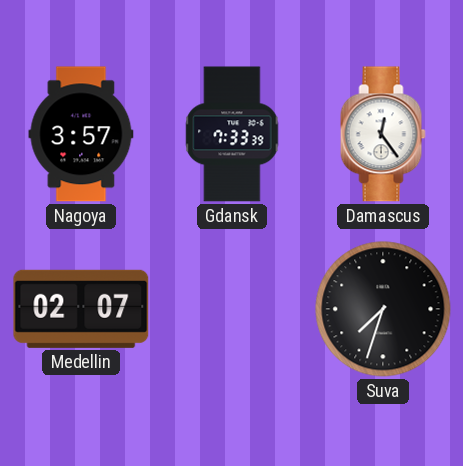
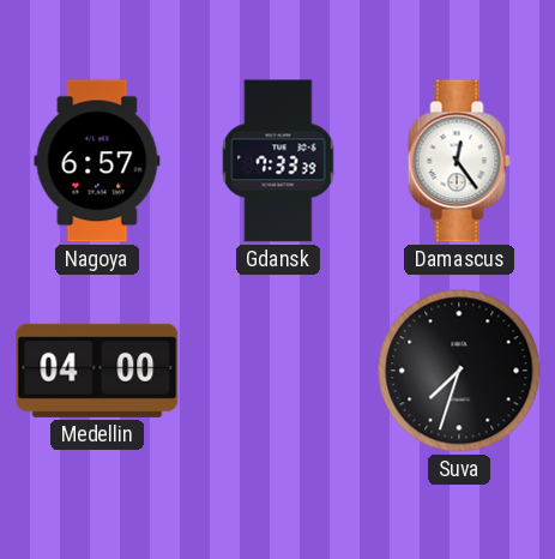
Nagoya: 3:57 -> 6:57
Medellin: 02:07 -> 04:00
